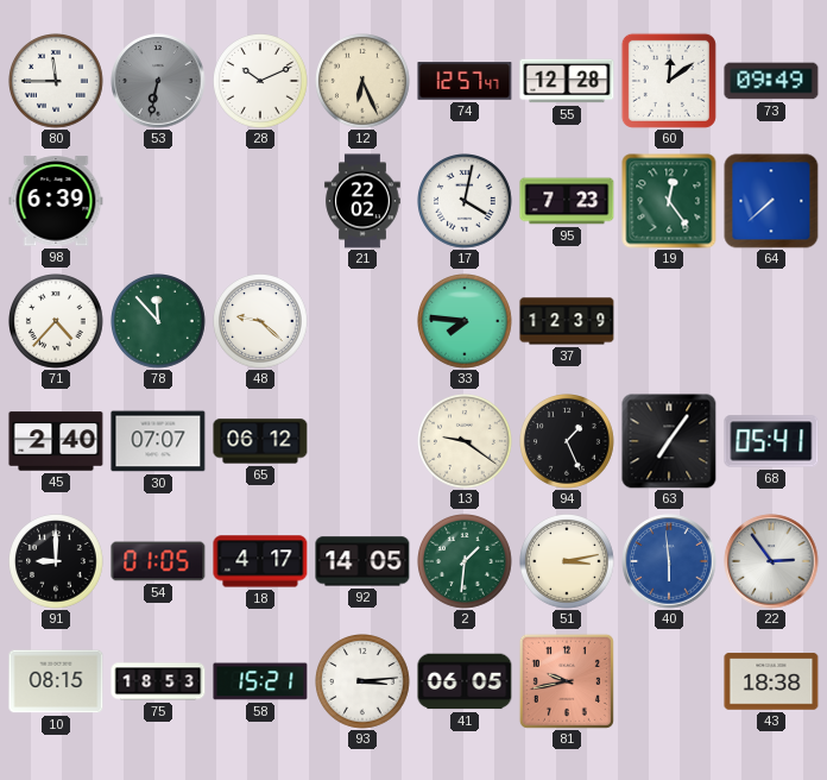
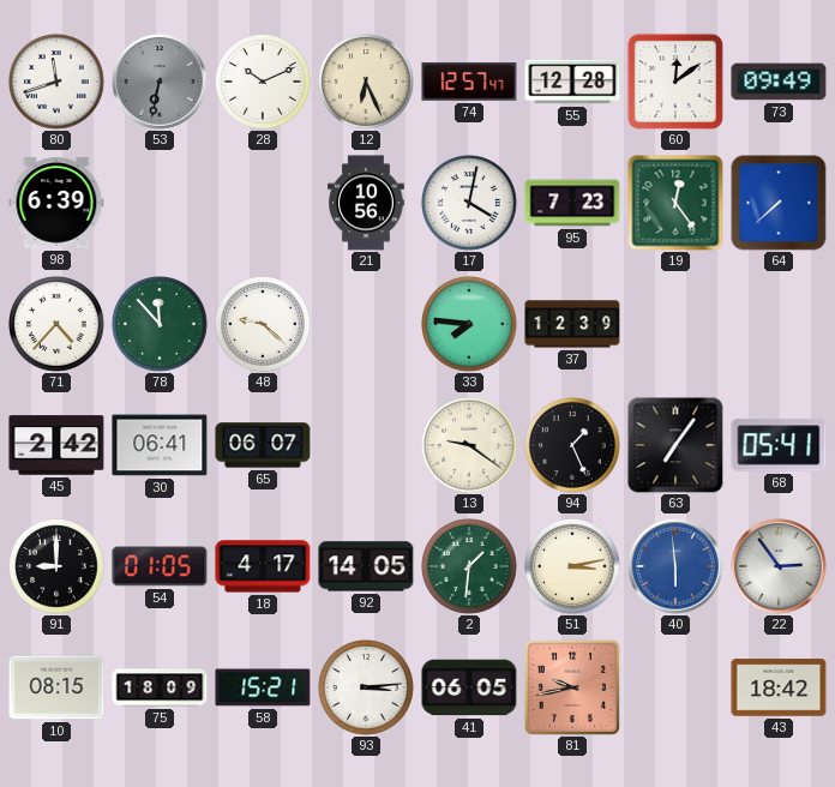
80: 11:45 -> 11:42
21: 22:02 -> 10:56
45: 2:40 -> 2:42
30: 07:07 -> 06:41
65: 06:12 -> 06:07
75: 18:53 -> 18:09
43: 18:38 -> 18:42
